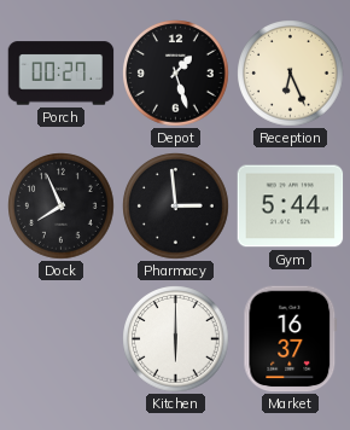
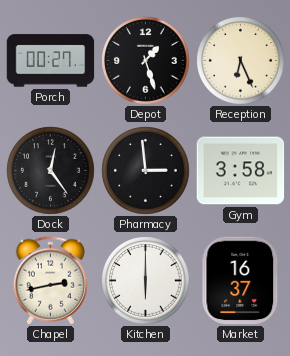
Dock: 7:56 -> 12:24
Gym: 5:44 -> 3:58
Chapel: none -> 2:43
